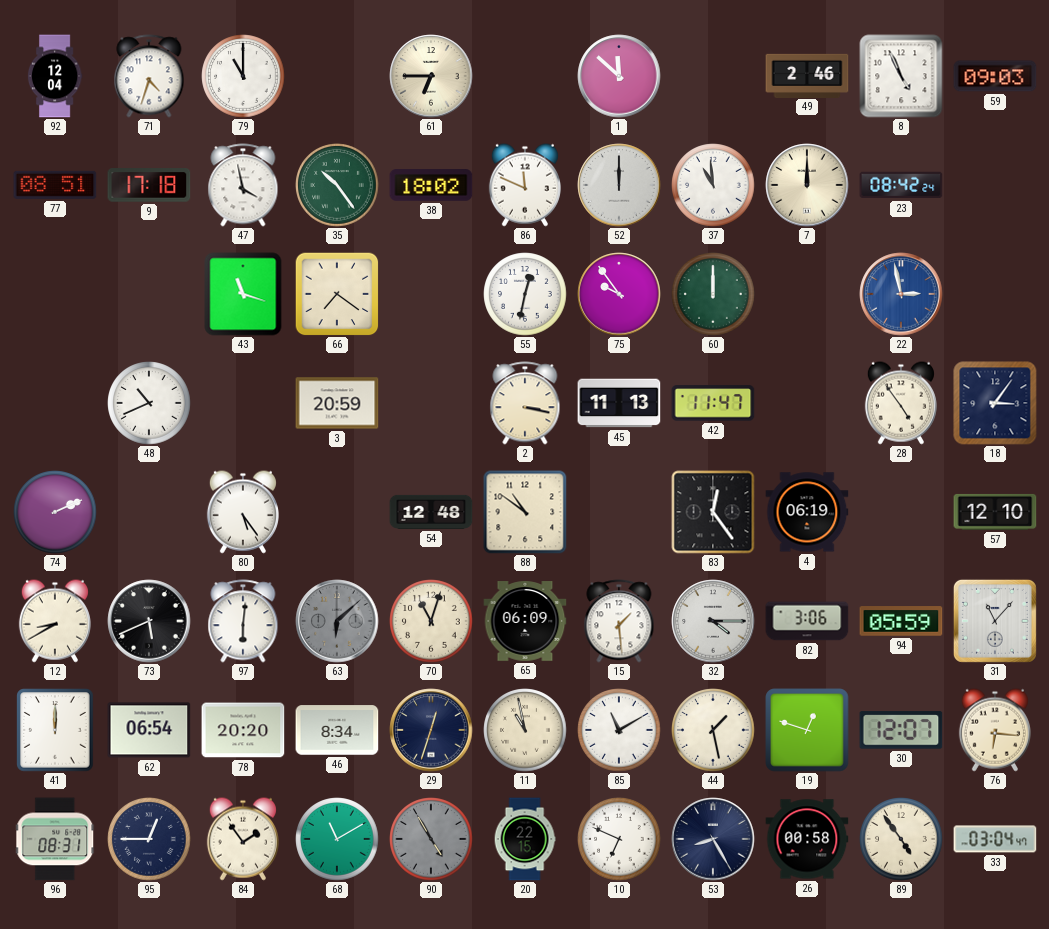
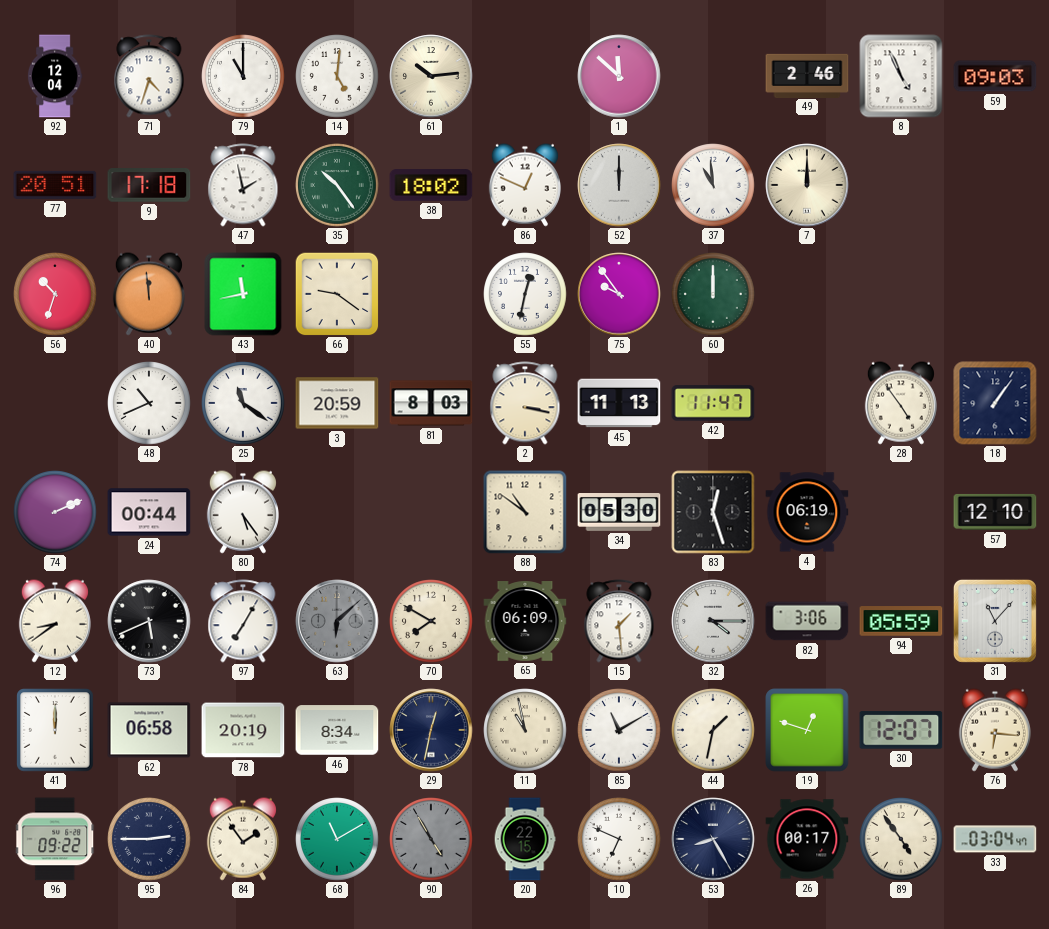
14: none -> 5:01
61: 6:45 -> 10:14
77: 08:51 -> 20:51
47: 3:58 -> 1:58
86: 11:49 -> 12:49
23: 08:42 -> none
56: none -> 10:33
40: none -> 11:59
43: 11:18 -> 11:43
66: 7:21 -> 9:21
22: 2:58 -> none
25: none -> 11:21
81: none -> 8:03
18: 3:06 -> 1:06
24: none -> 00:44
54: 12:48 -> none
34: none -> 05:30
83: 12:24 -> 12:27
12: 8:40 -> 8:39
97: 6:01 -> 7:05
70: 11:03 -> 7:50
62: 06:54 -> 06:58
78: 20:20 -> 20:19
29: 12:33 -> 12:32
44: 1:28 -> 1:32
96: 08:31 -> 09:22
95: 12:45 -> 2:45
26: 00:58 -> 00:17
